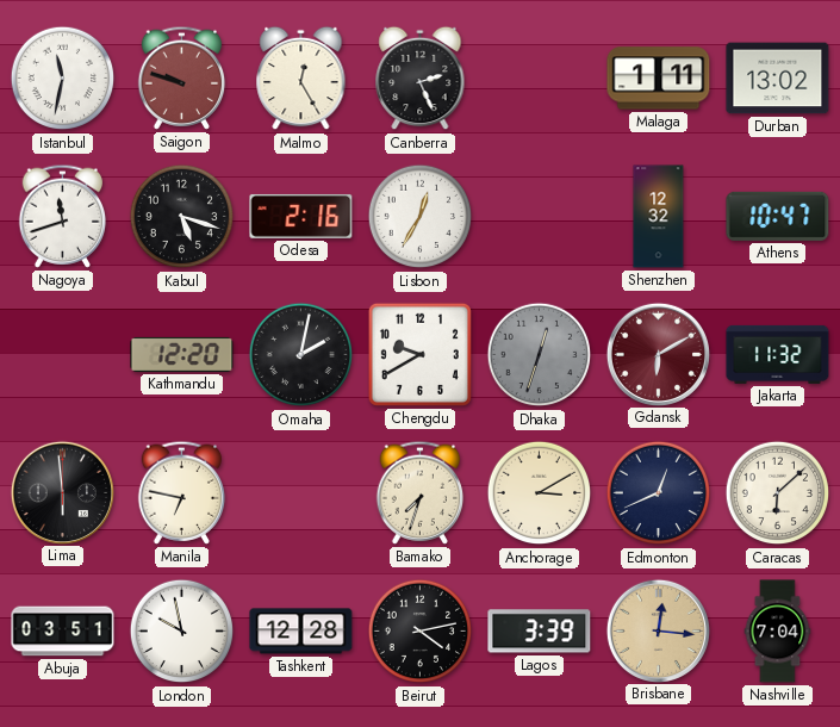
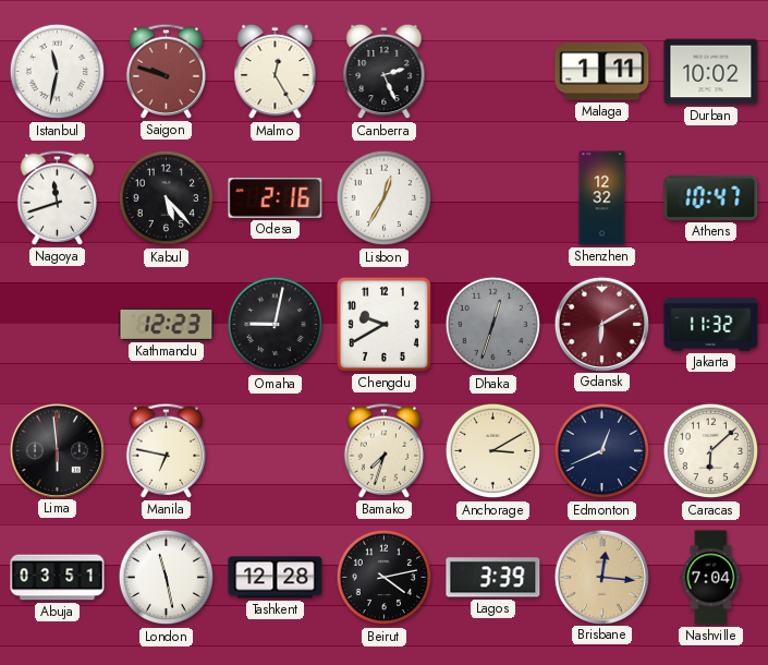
Durban: 13:02 -> 10:02
Kabul: 5:18 -> 5:23
Kathmandu: 12:20 -> 12:23
Omaha: 2:02 -> 9:02
London: 9:58 -> 11:28
